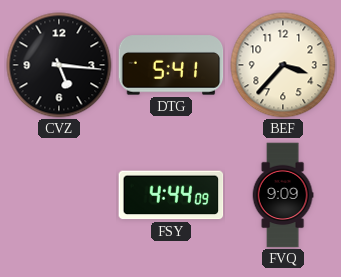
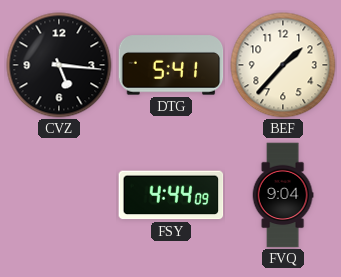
BEF: 3:37 -> 1:37
FVQ: 9:09 -> 9:04
